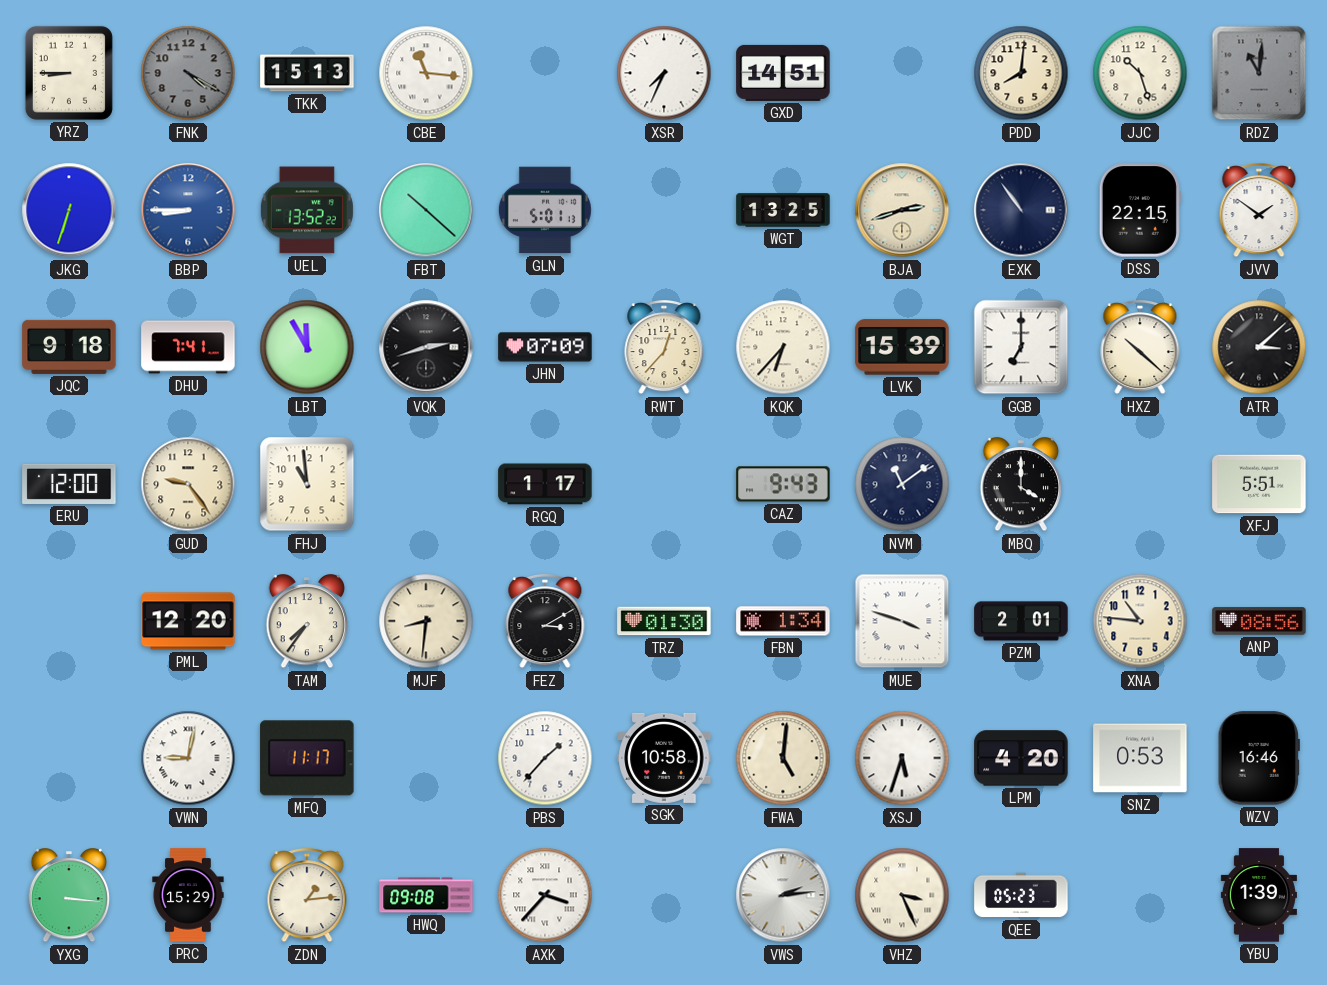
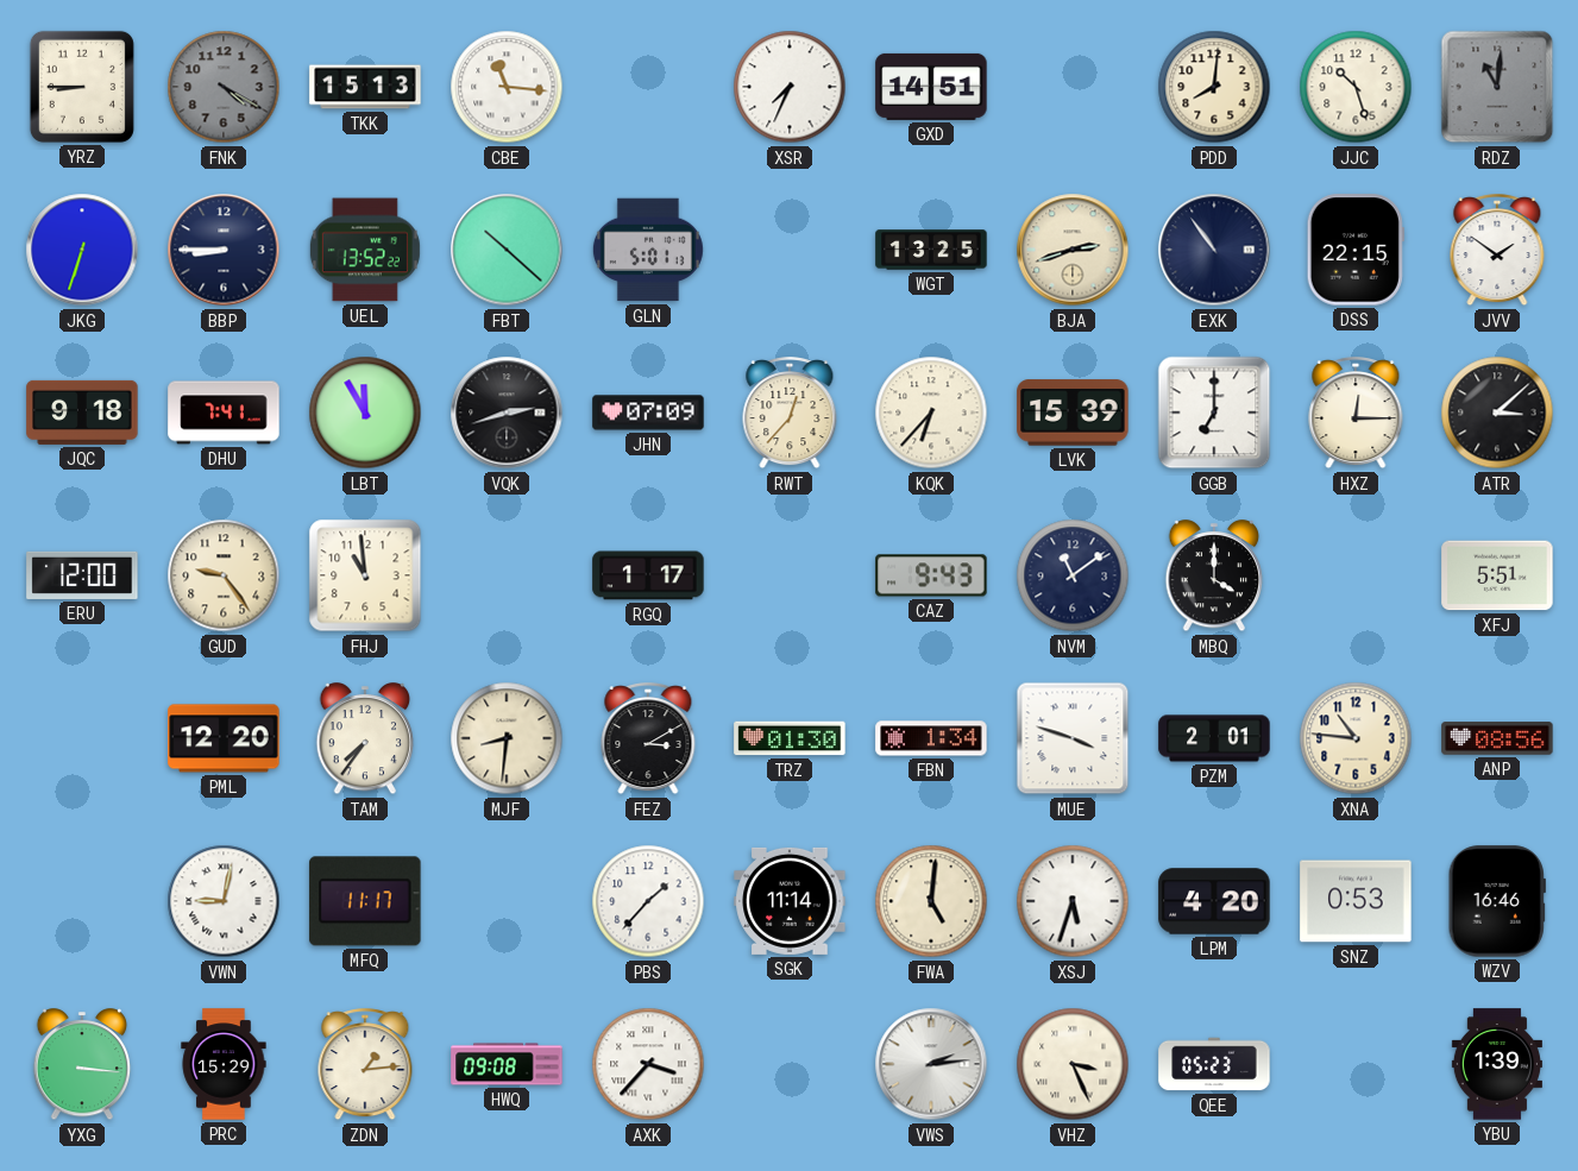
BBP dial: blue -> navy
HXZ: 10:22 -> 12:15
SGK: 10:58 -> 11:14
